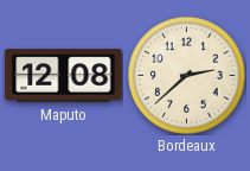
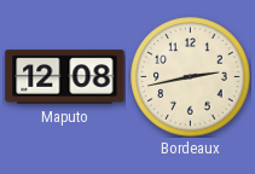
Bordeaux: 2:38 -> 2:43
